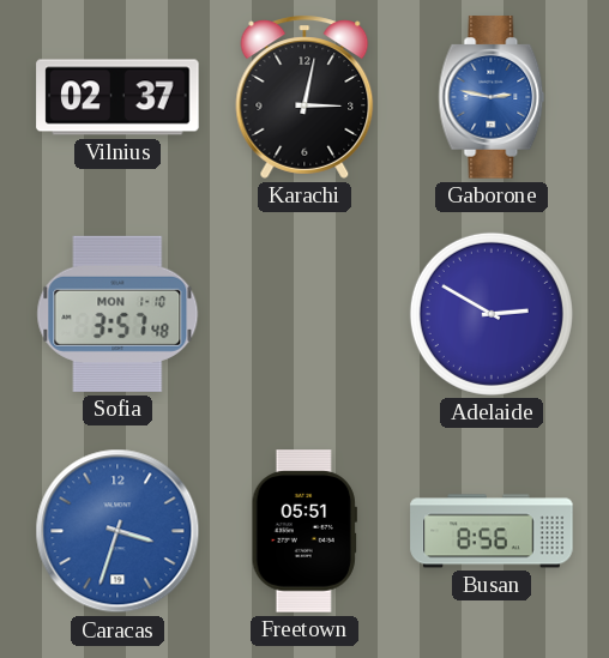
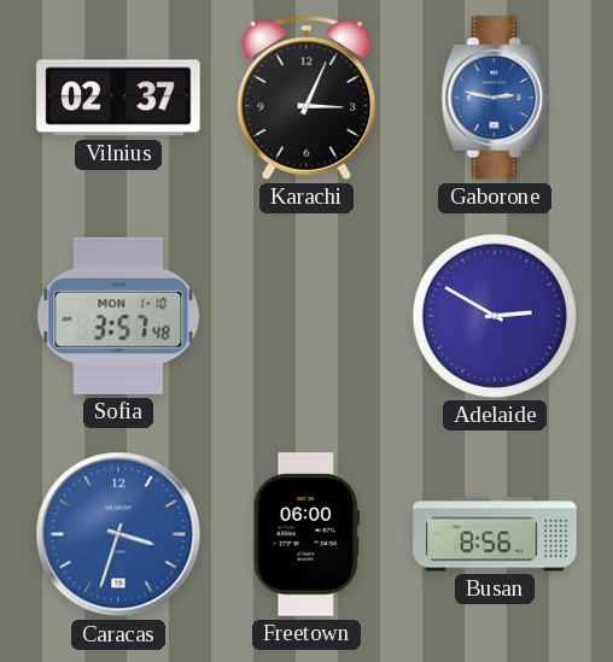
Karachi: 3:02 -> 3:04
Freetown: 05:51 -> 06:00
